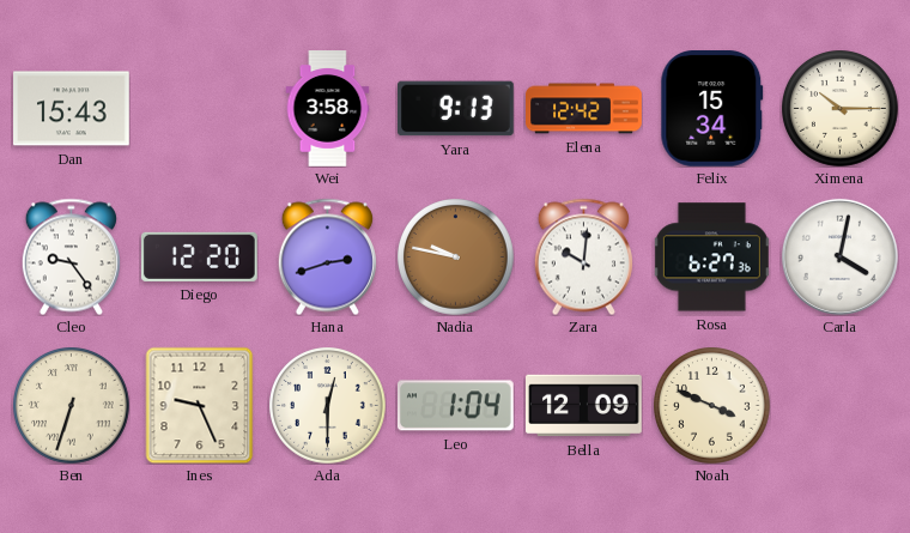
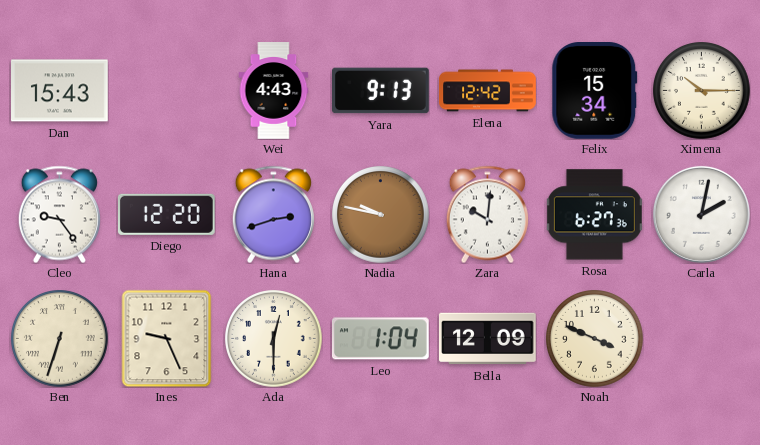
Wei: 3:58 -> 4:43
Carla: 4:02 -> 2:02
